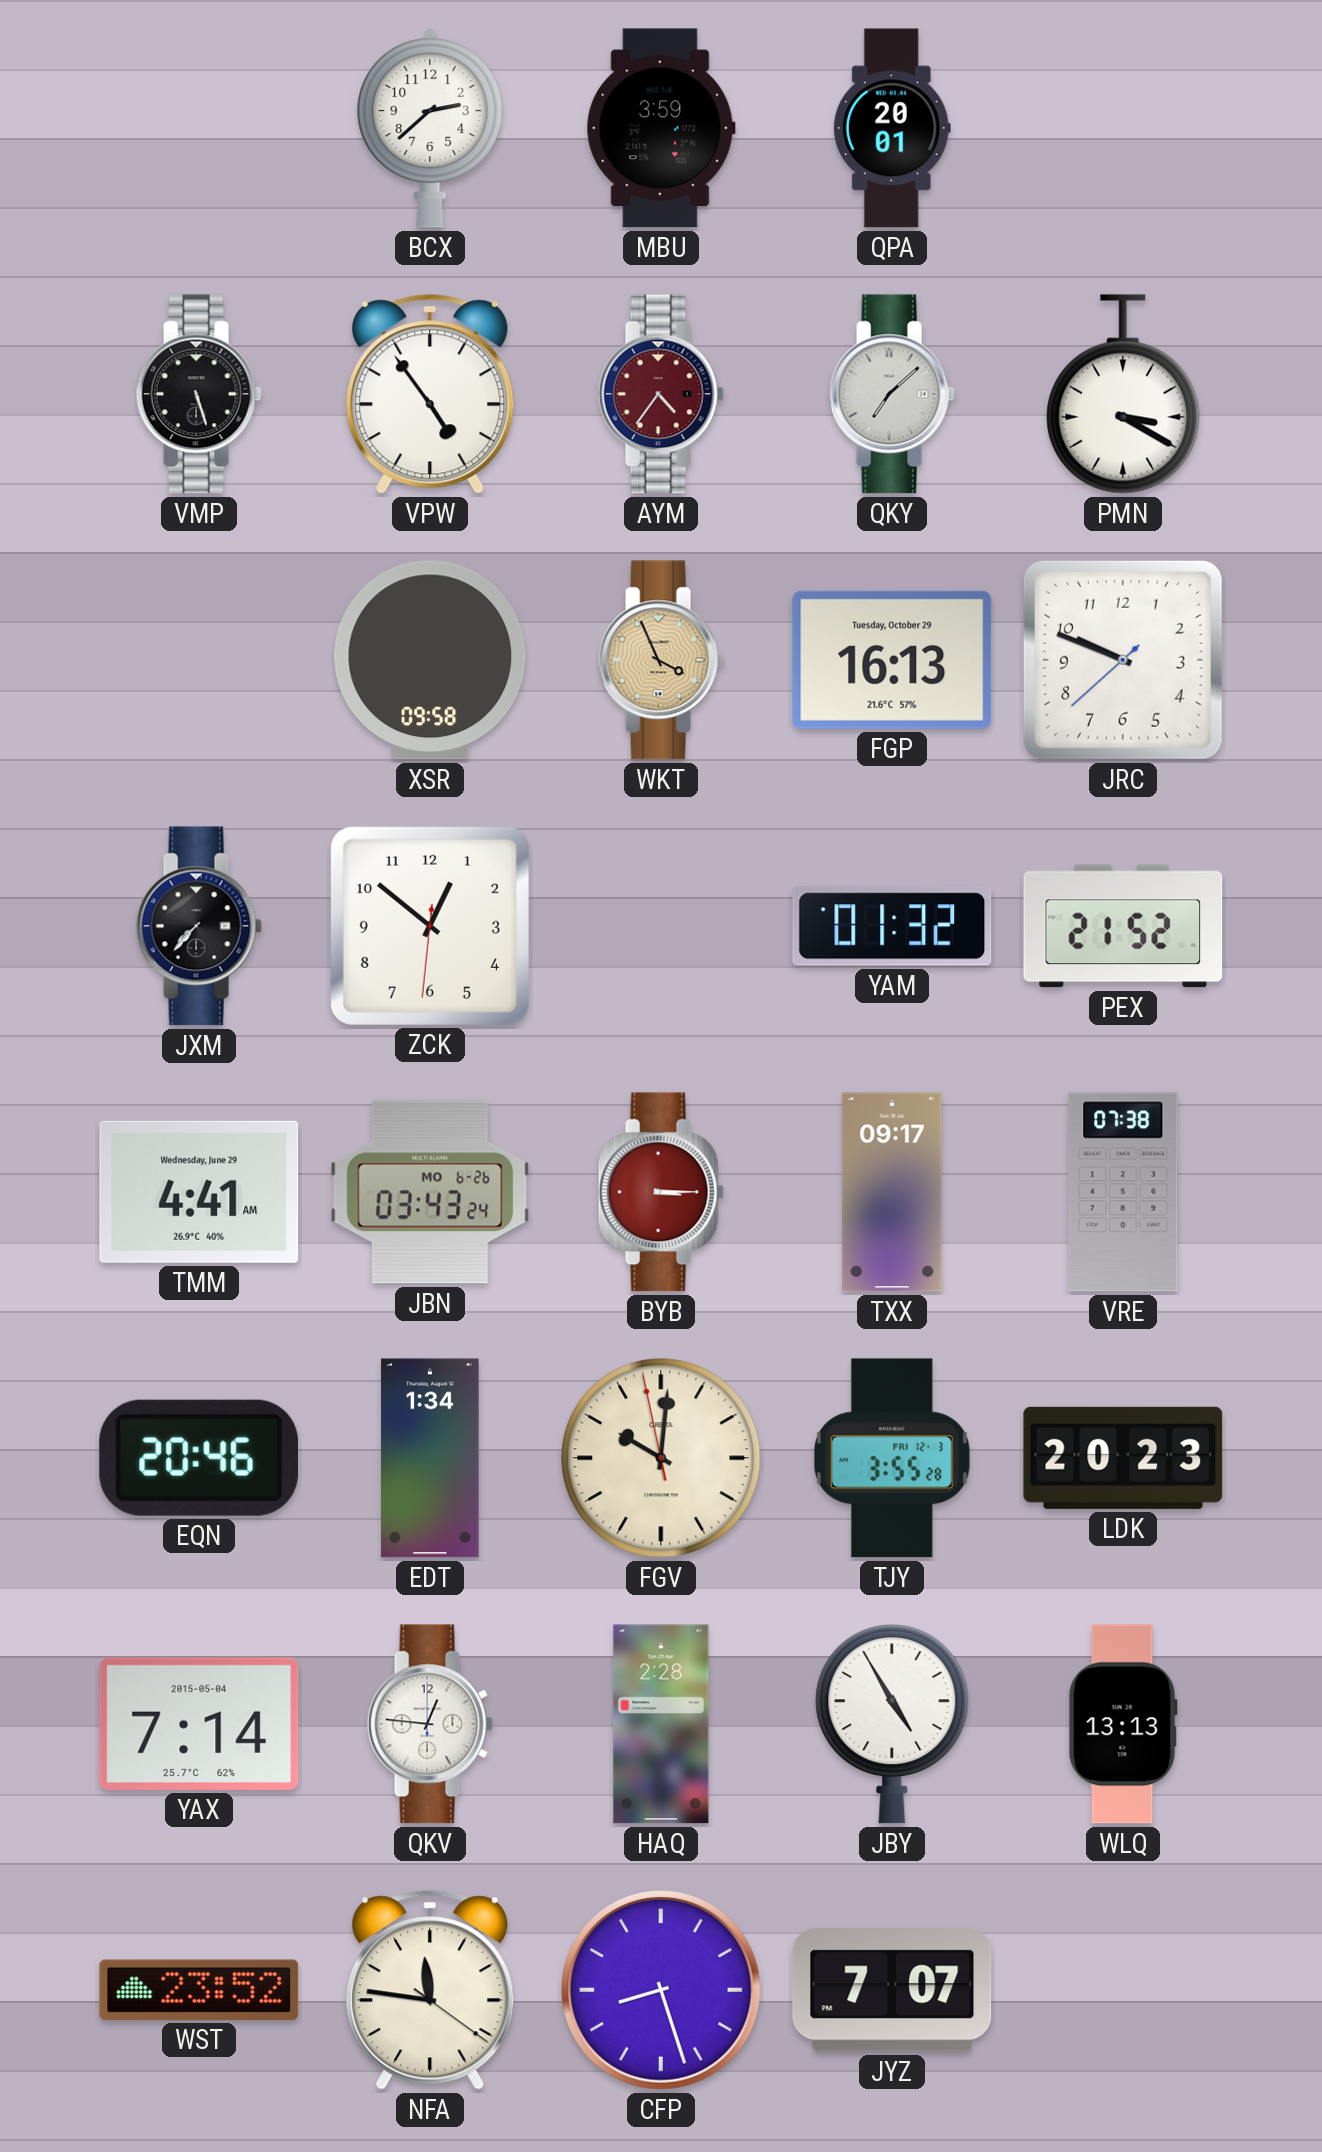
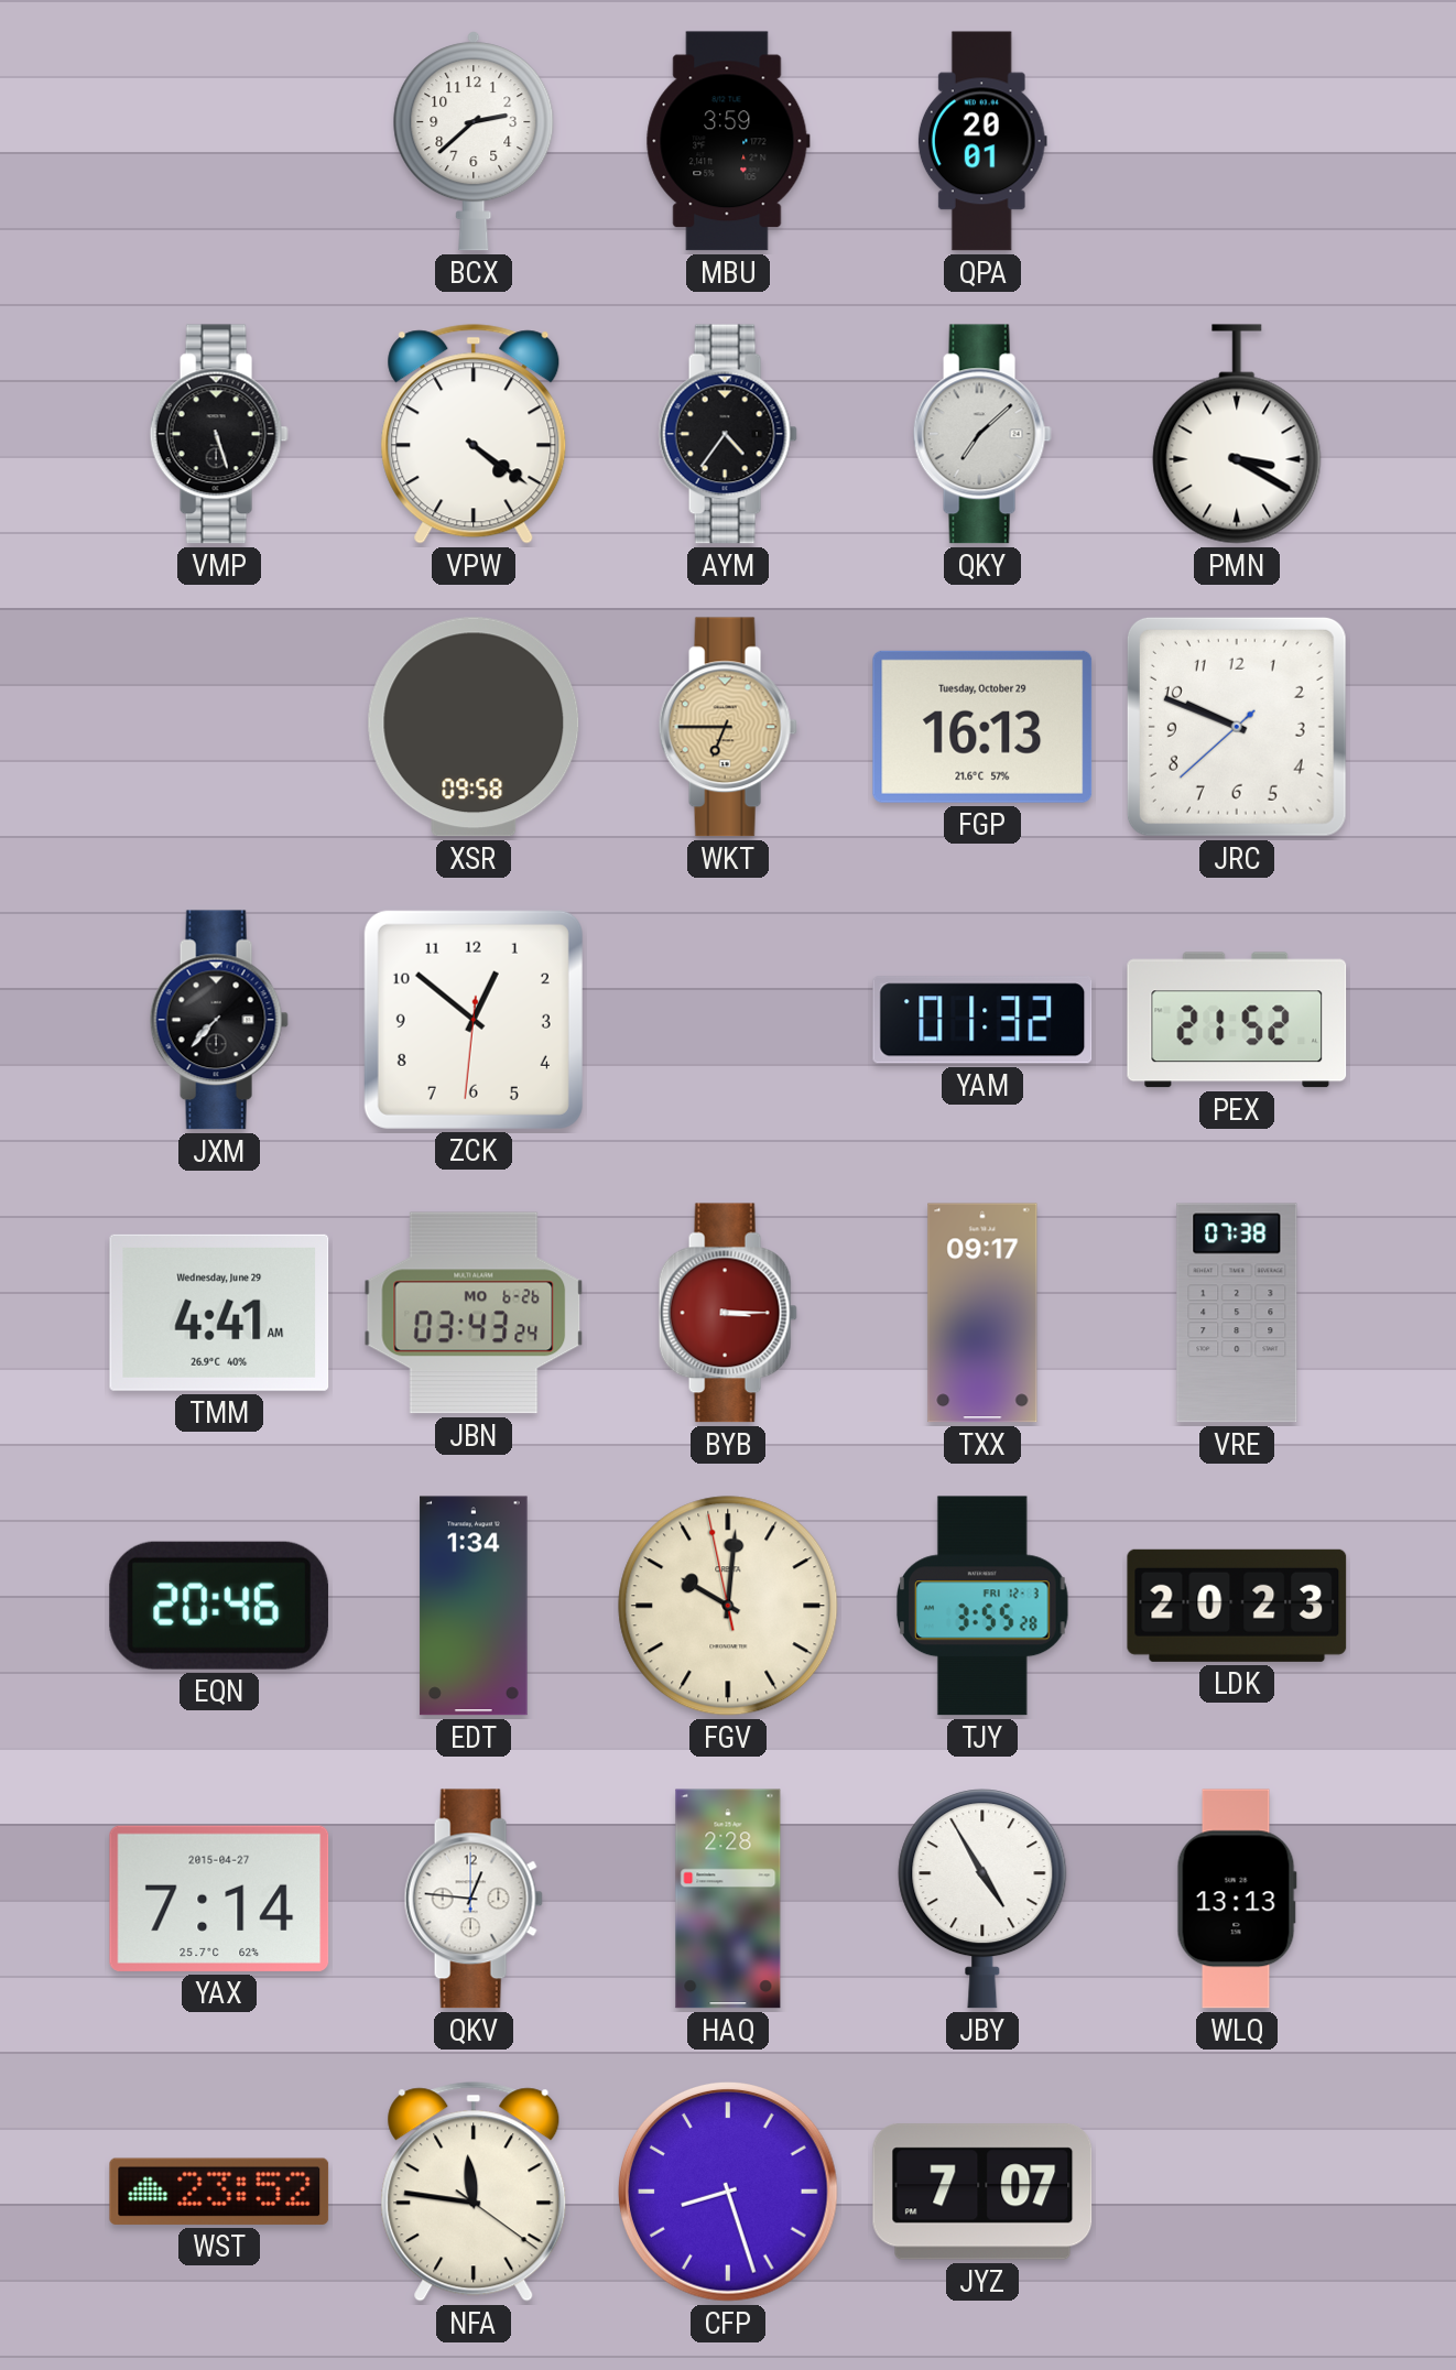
VPW: 4:54 -> 4:21
AYM dial: burgundy -> black
WKT: 3:56 -> 6:45
YAX date: 2015-05-04 -> 2015-04-27
